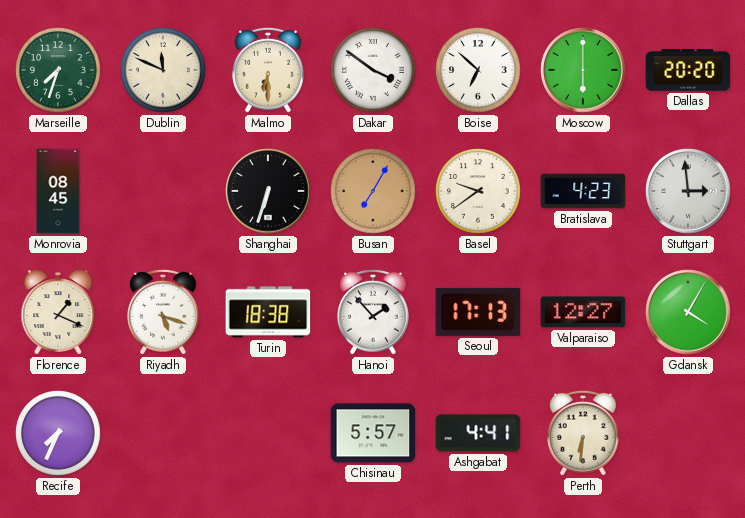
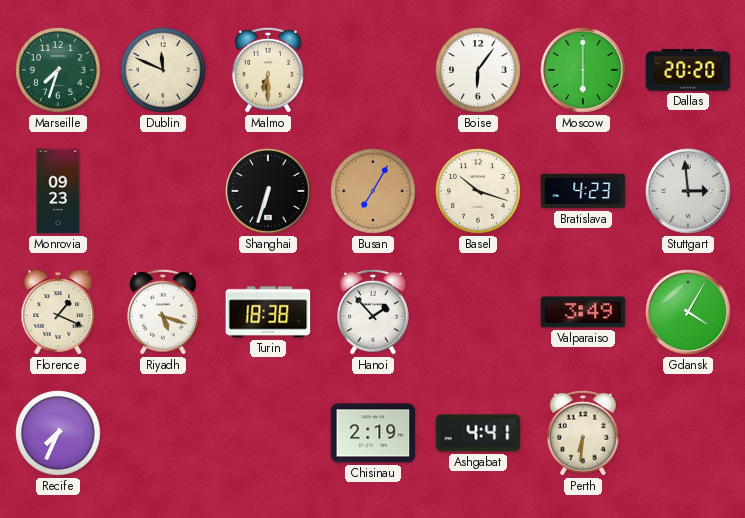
Dakar: 3:51 -> none
Boise: 6:52 -> 6:06
Monrovia: 08:45 -> 09:23
Basel: 9:39 -> 10:18
Seoul: 17:13 -> none
Valparaiso: 12:27 -> 3:49
Chisinau: 5:57 -> 2:19
